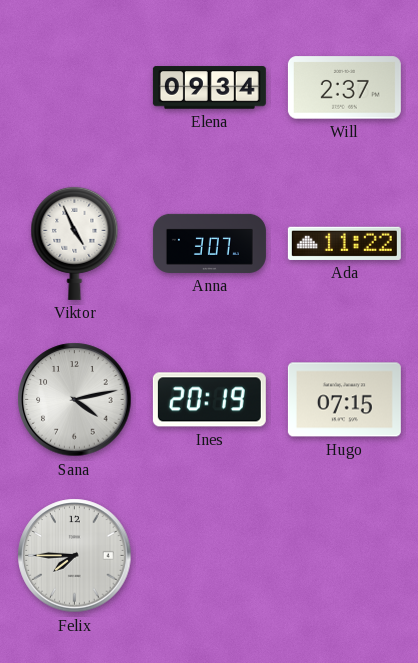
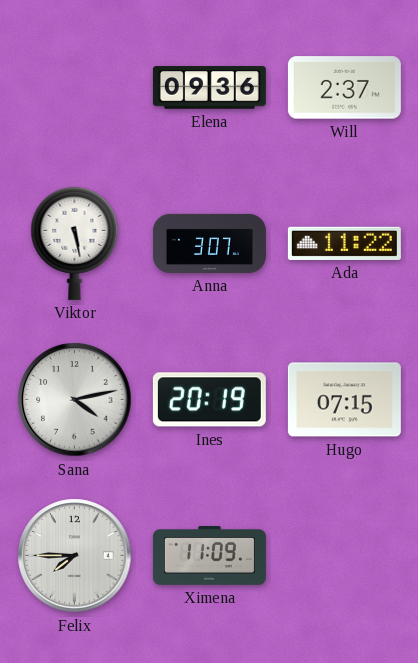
Elena: 09:34 -> 09:36
Viktor: 4:56 -> 5:28
Ximena: none -> 11:09
